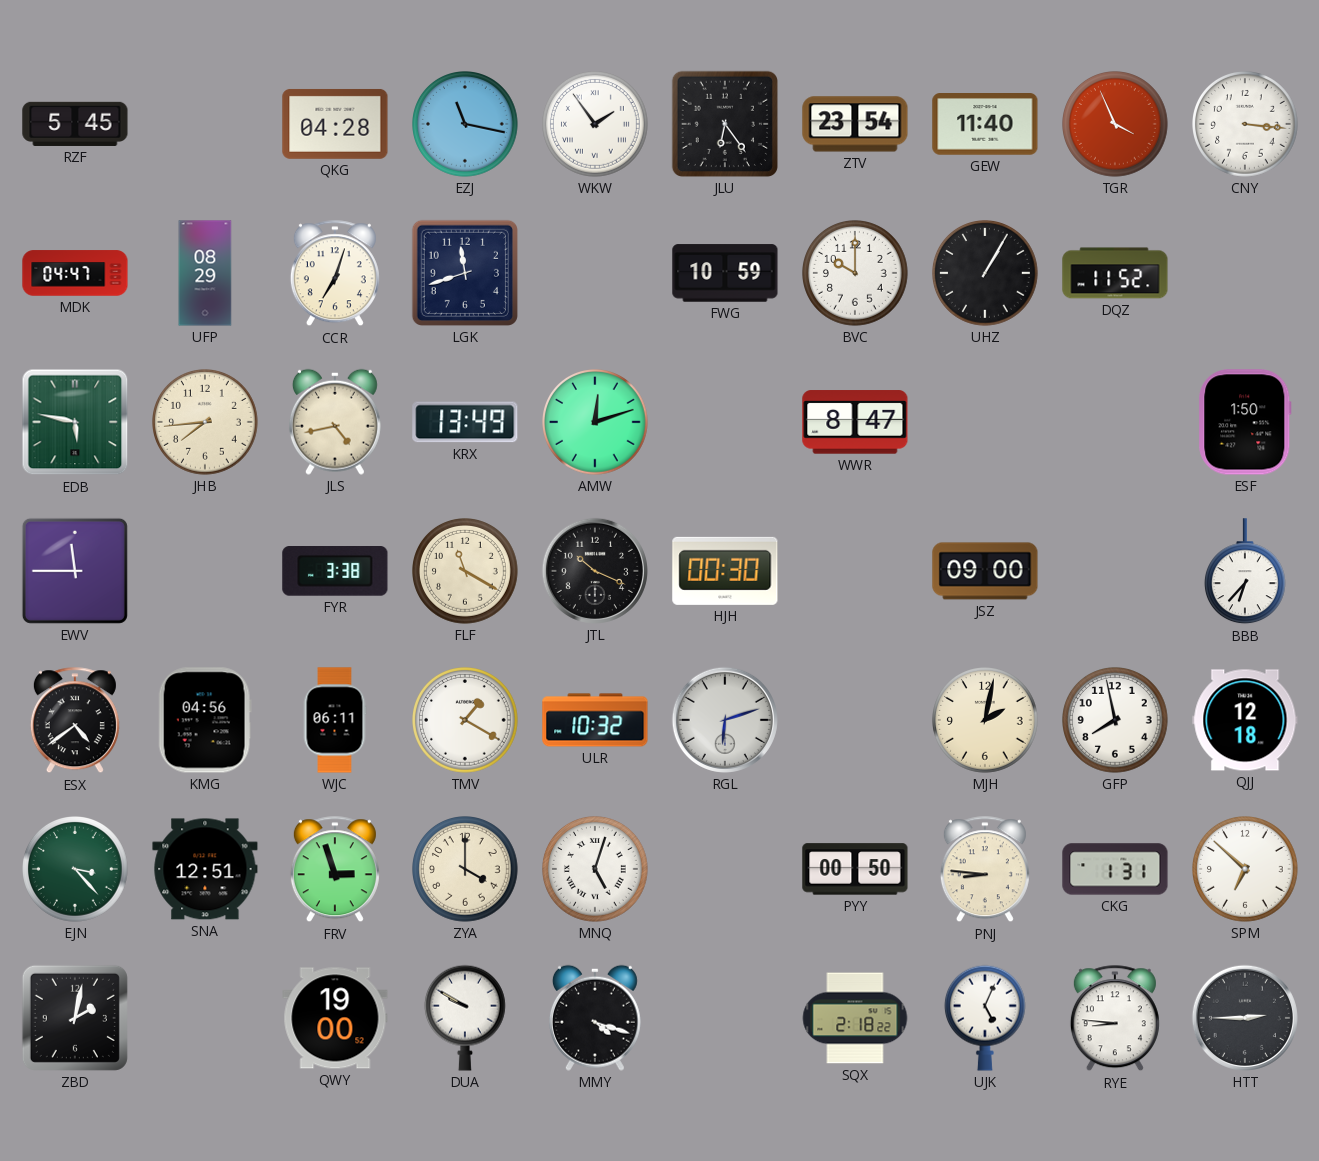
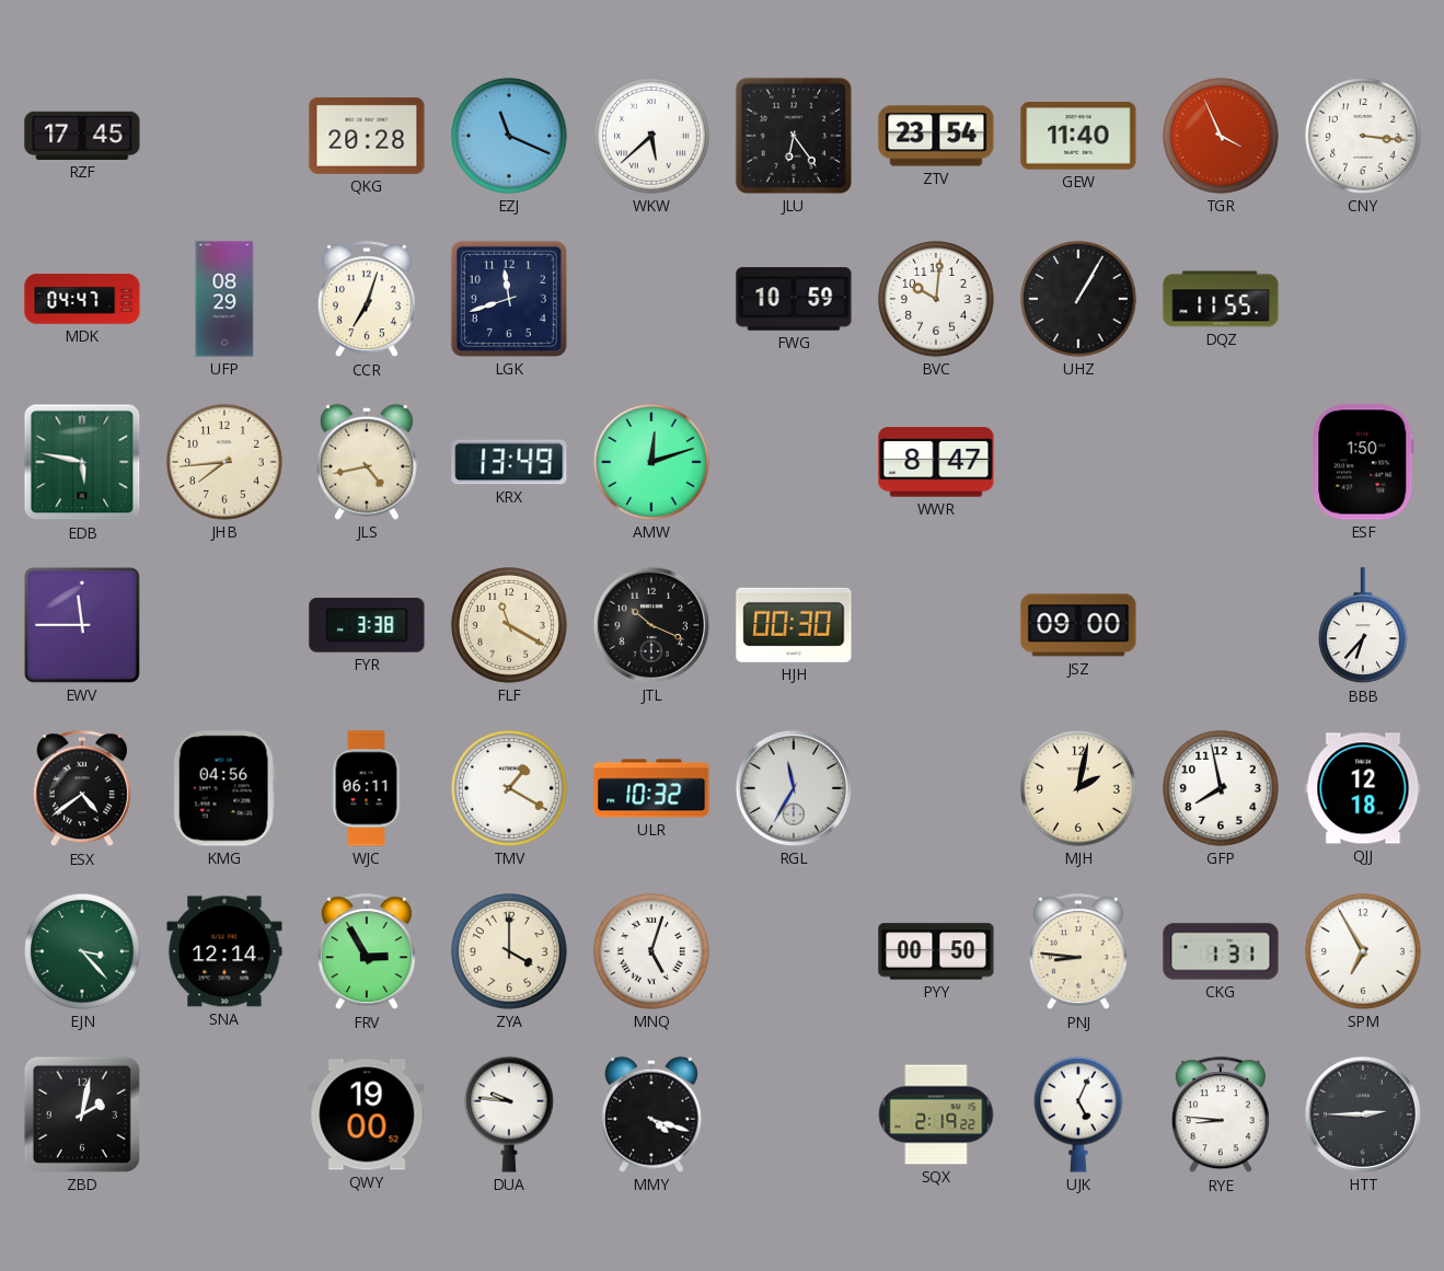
RZF: 5:45 -> 17:45
QKG: 04:28 -> 20:28
EZJ: 11:17 -> 11:19
WKW: 1:54 -> 5:38
BVC: 10:00 -> 10:01
DQZ: 11:52 -> 11:55
RGL: 6:12 -> 11:35
SNA: 12:51 -> 12:14
FRV: 2:57 -> 2:55
SPM: 6:52 -> 6:55
DUA: 9:50 -> 9:46
SQX: 2:18 -> 2:19
